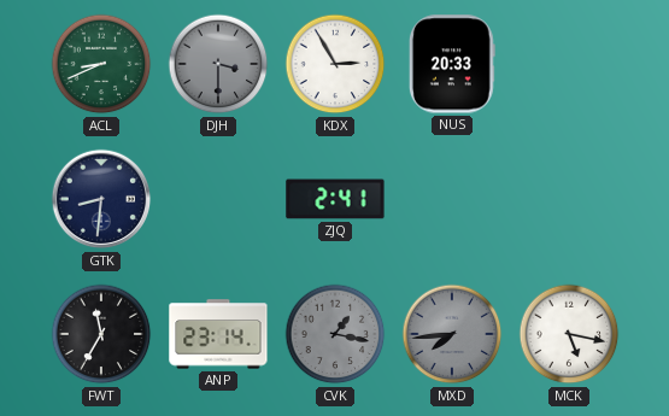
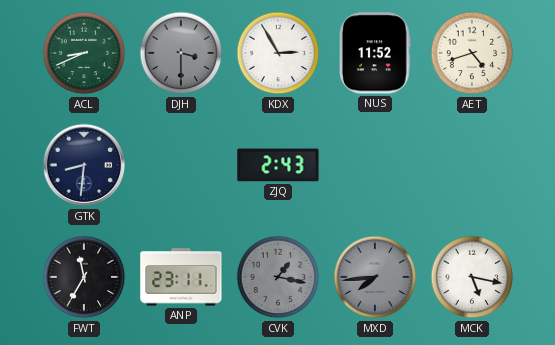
NUS: 20:33 -> 11:52
AET: none -> 4:42
ZJQ: 2:41 -> 2:43
ANP: 23:14 -> 23:11
